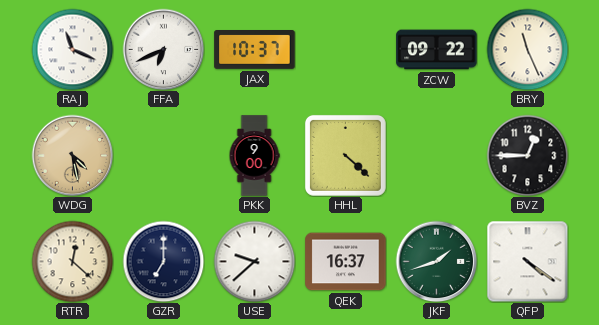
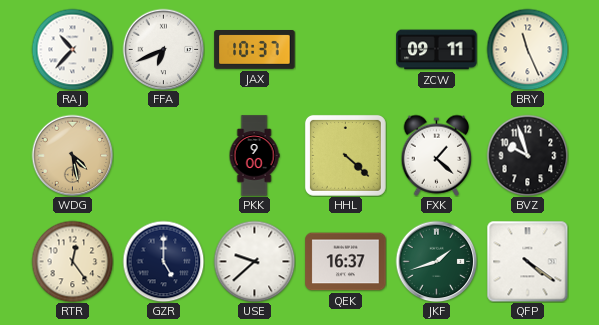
RAJ: 11:19 -> 10:37
ZCW: 09:22 -> 09:11
FXK: none -> 1:22
BVZ: 12:45 -> 9:57
RTR: 12:22 -> 12:24
GZR: 7:00 -> 5:00
